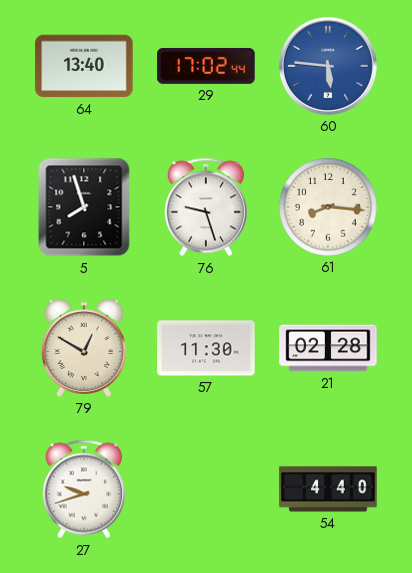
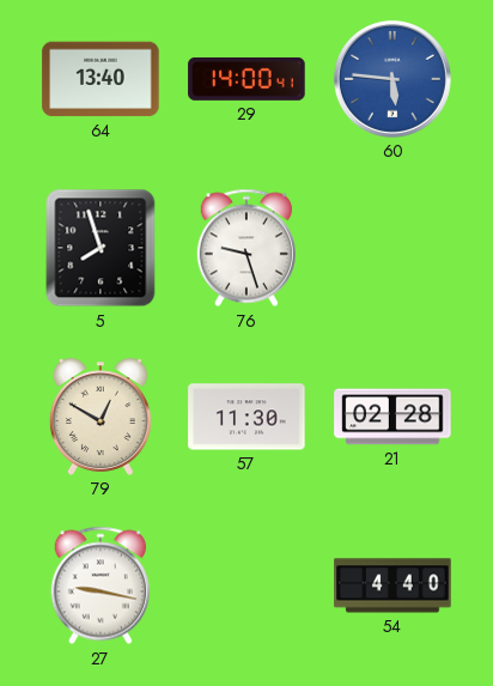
29: 17:02 -> 14:00
61: 8:16 -> none
27: 9:42 -> 9:17
